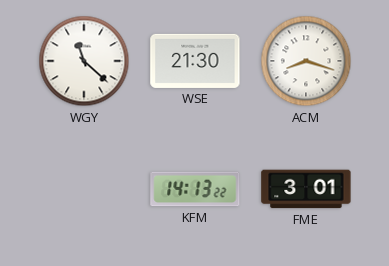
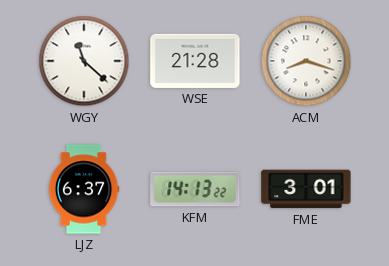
WSE: 21:30 -> 21:28
LJZ: none -> 6:37
